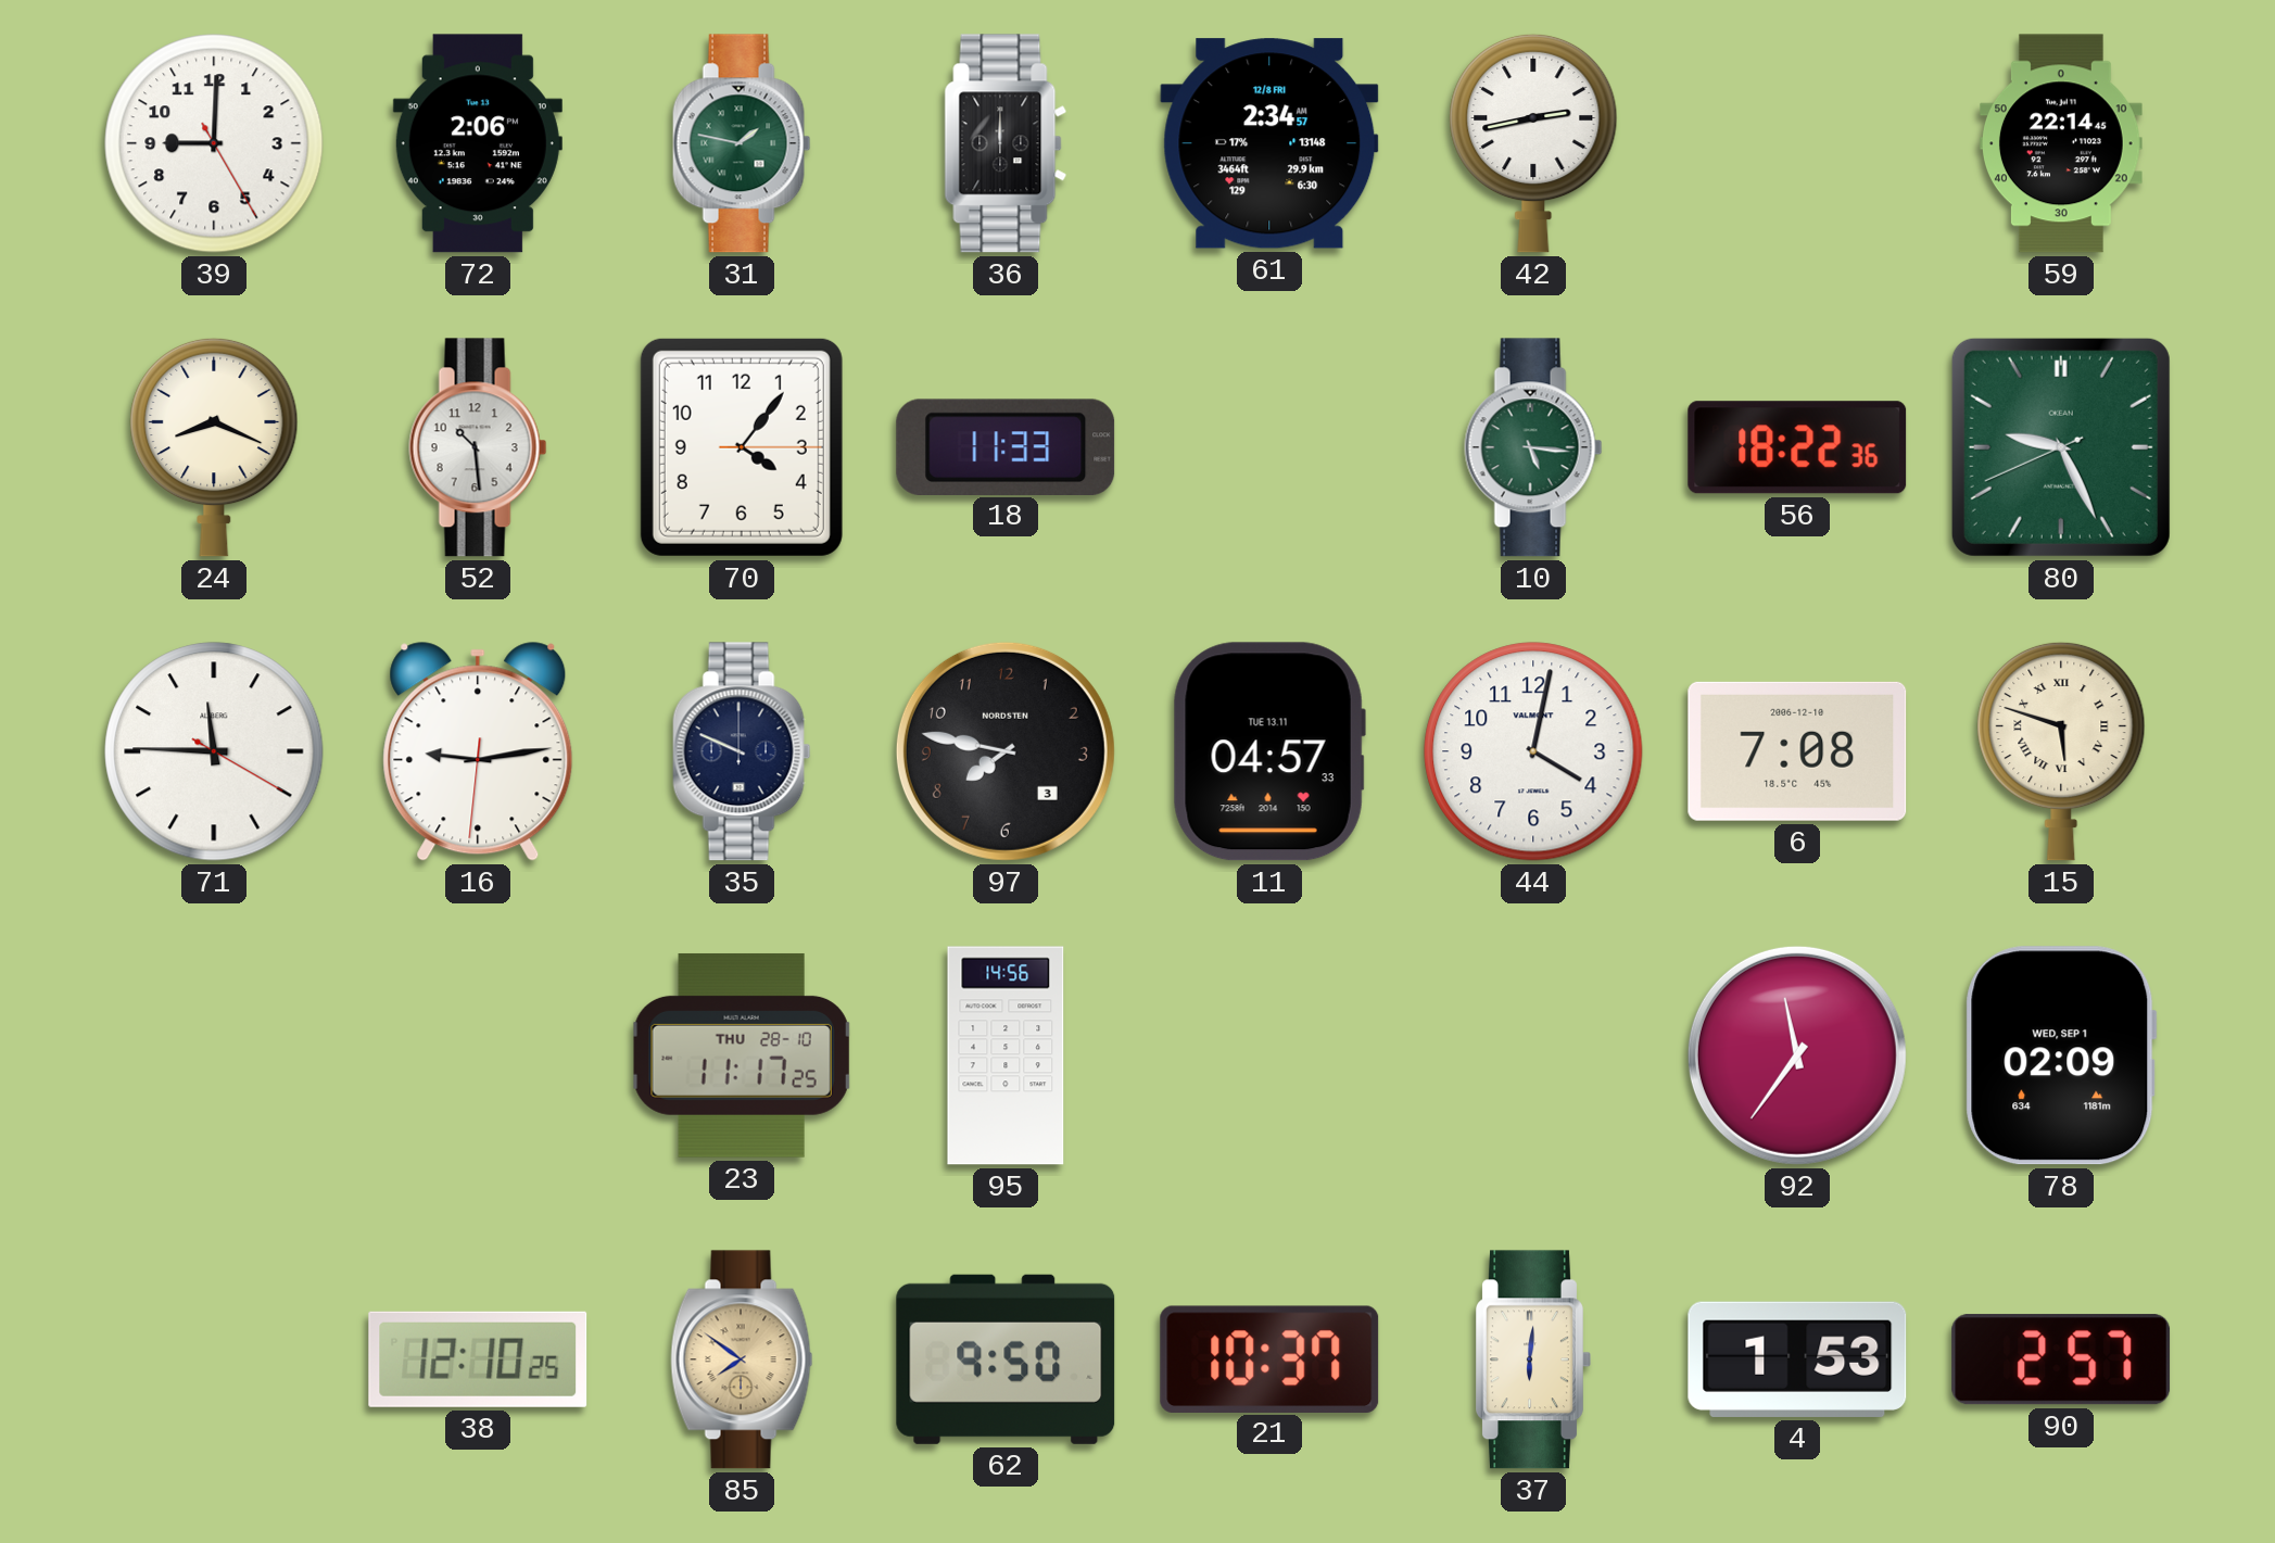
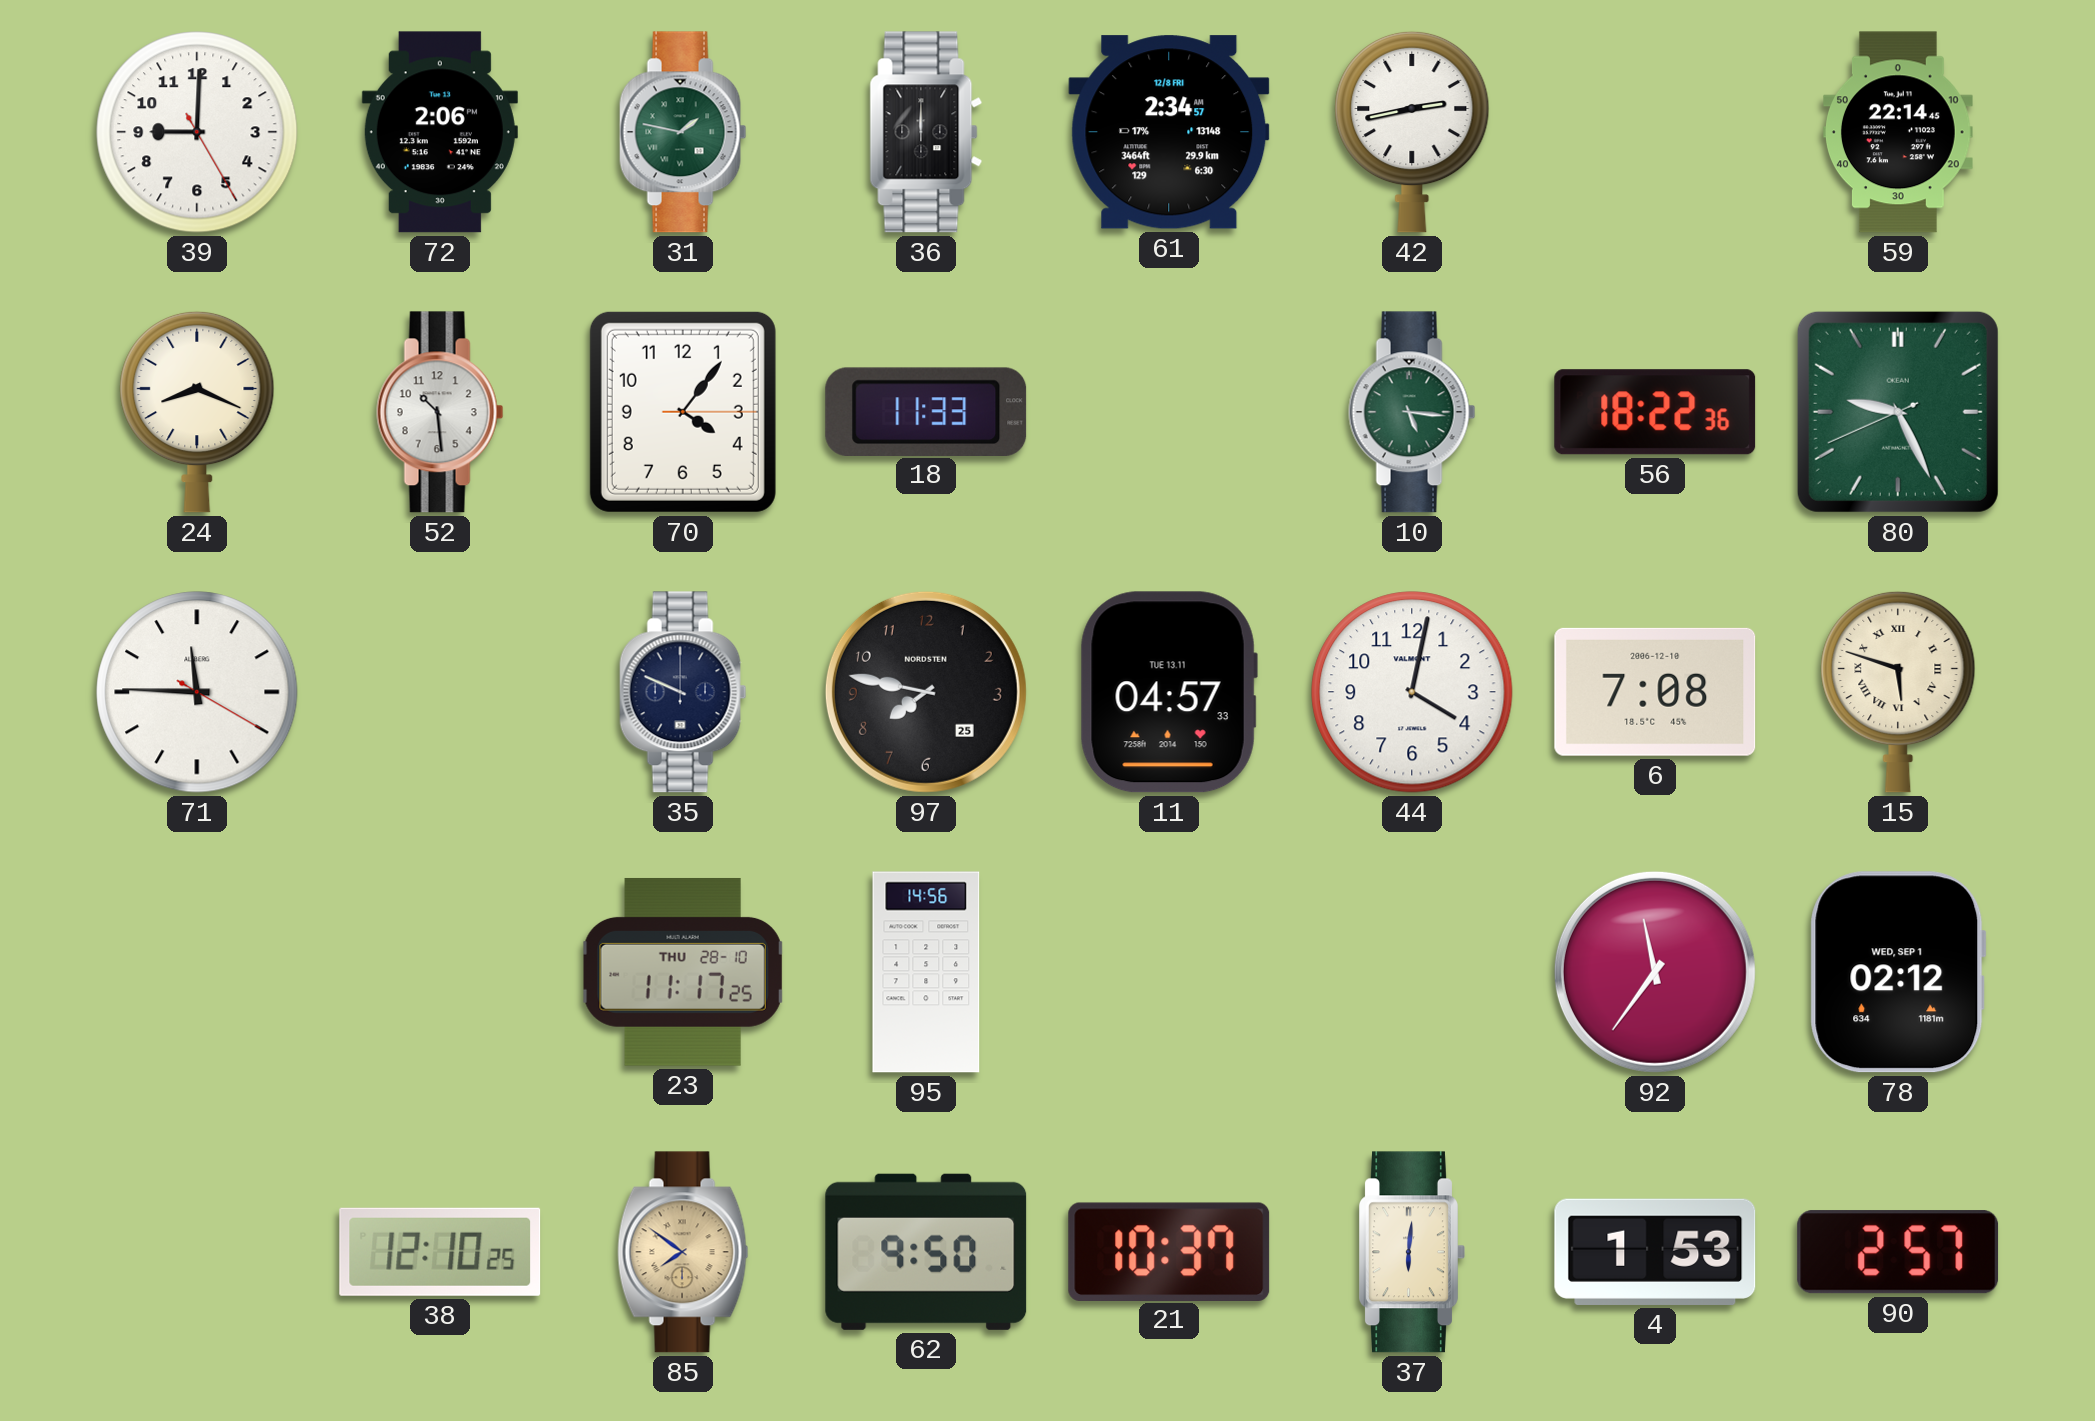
16: 9:13 -> none
97 date: 3 -> 25
78: 02:09 -> 02:12
